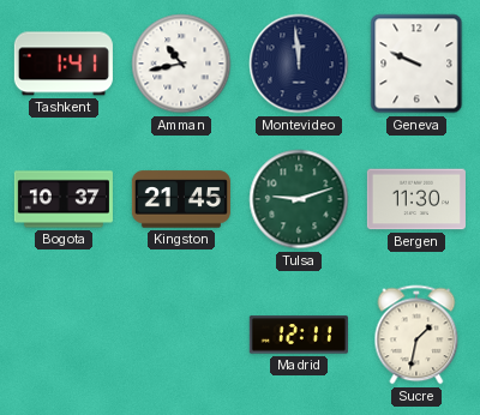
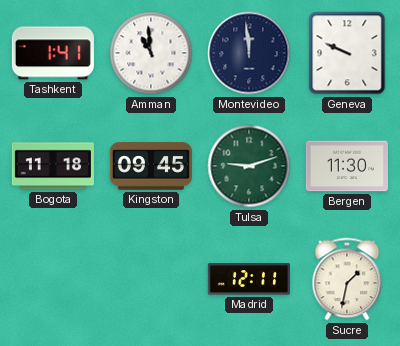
Amman: 10:43 -> 10:59
Bogota: 10:37 -> 11:18
Kingston: 21:45 -> 09:45
